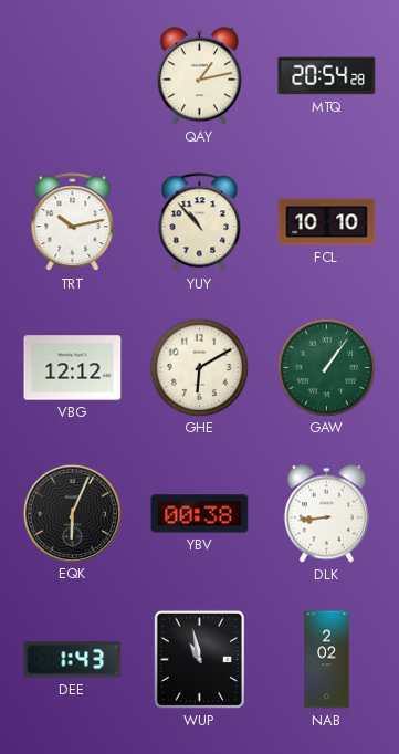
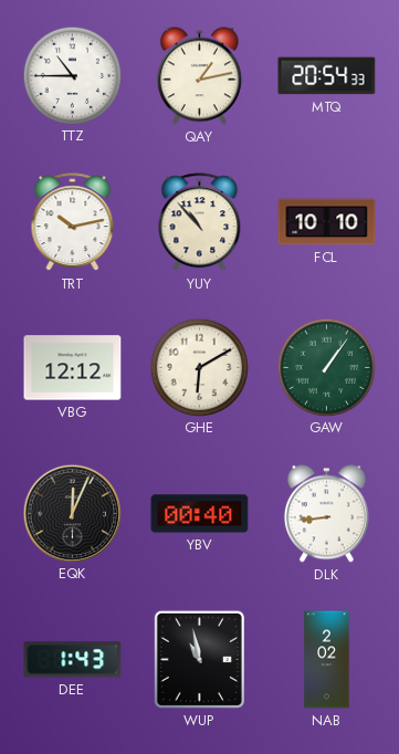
TTZ: none -> 10:45
MTQ: 20:54:28 -> 20:54:33
EQK: 6:04 -> 12:04
YBV: 00:38 -> 00:40
